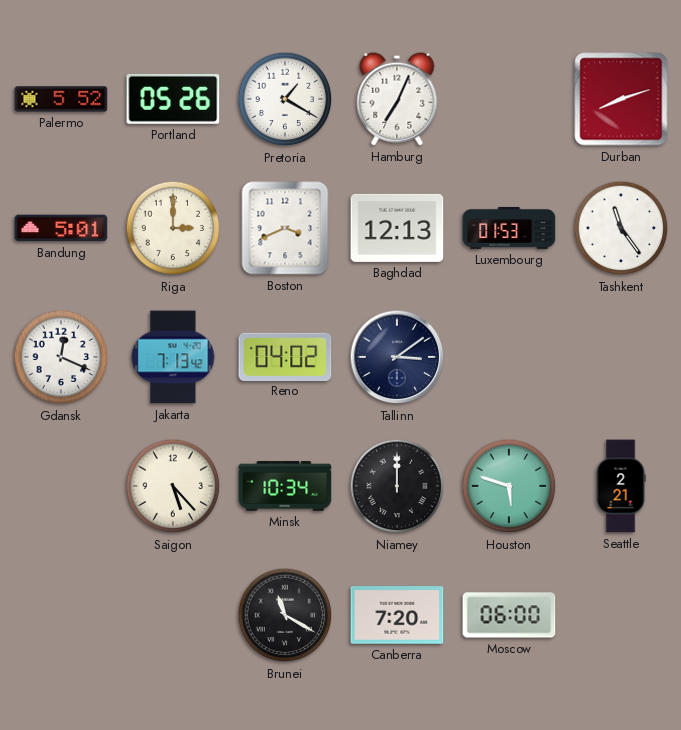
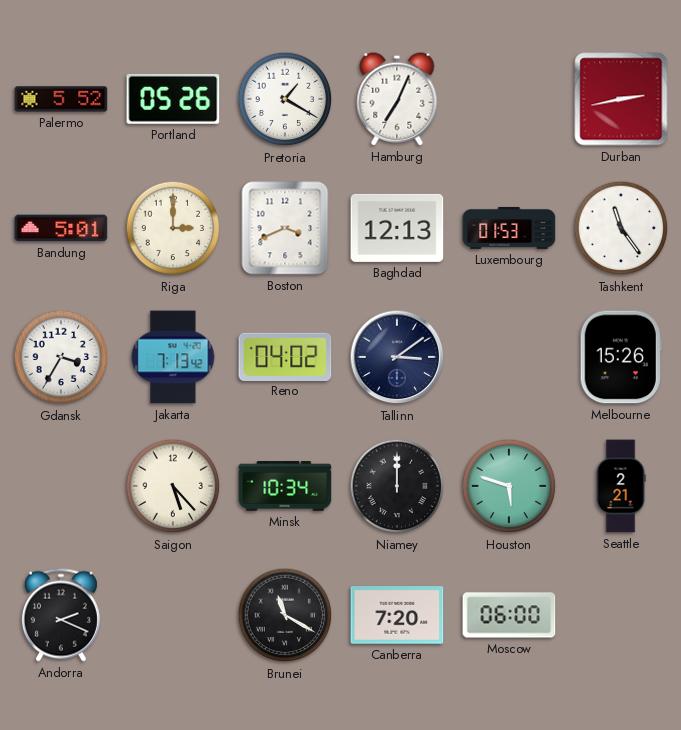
Durban: 8:12 -> 2:43
Gdansk: 12:19 -> 3:35
Melbourne: none -> 15:26
Andorra: none -> 2:19
